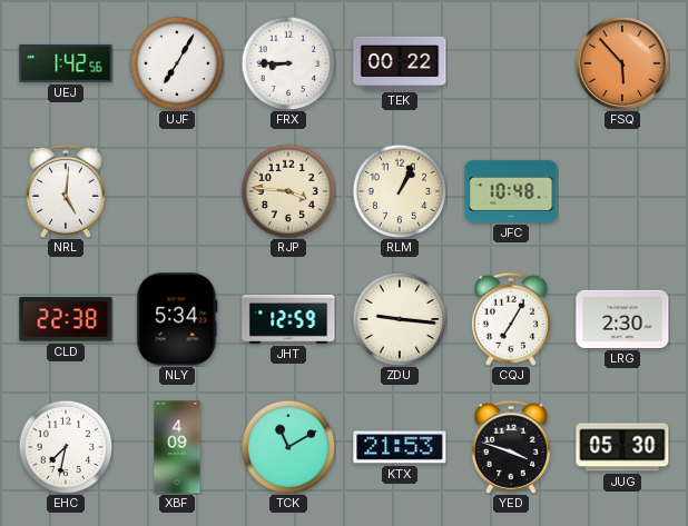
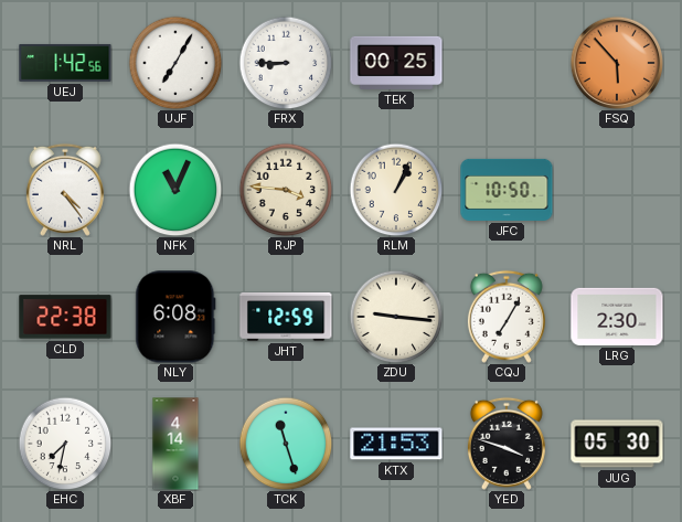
TEK: 00:22 -> 00:25
NRL: 5:01 -> 4:24
NFK: none -> 11:04
JFC: 10:48 -> 10:50
NLY: 5:34 -> 6:08
XBF: 4:09 -> 4:14
TCK: 11:10 -> 11:27
